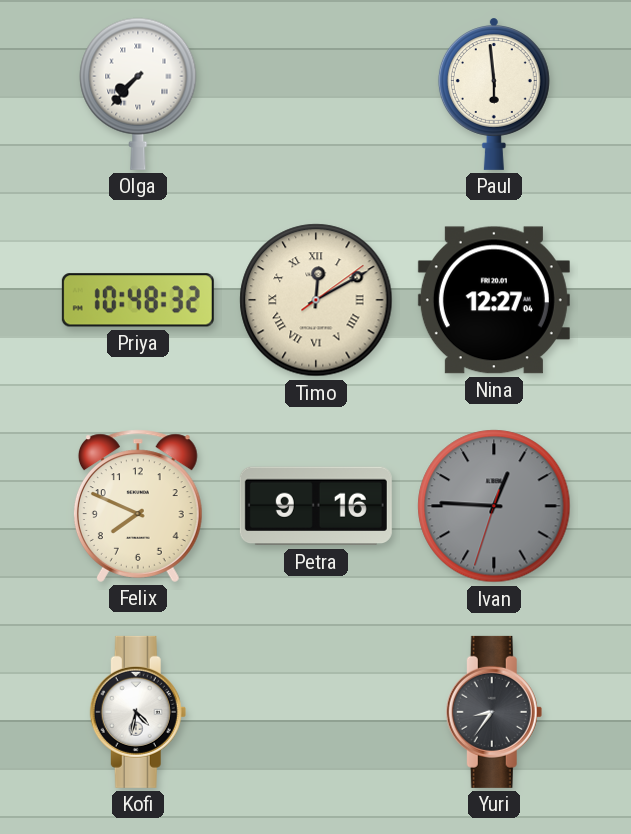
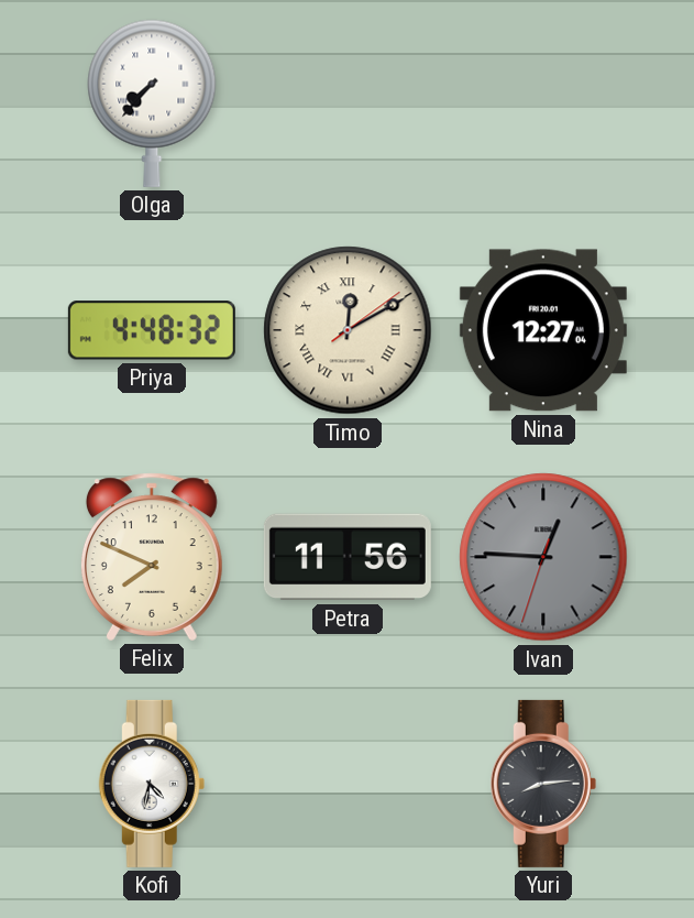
Paul: 5:59 -> none
Priya: 10:48 -> 4:48
Petra: 9:16 -> 11:56
Yuri: 8:36 -> 8:14
